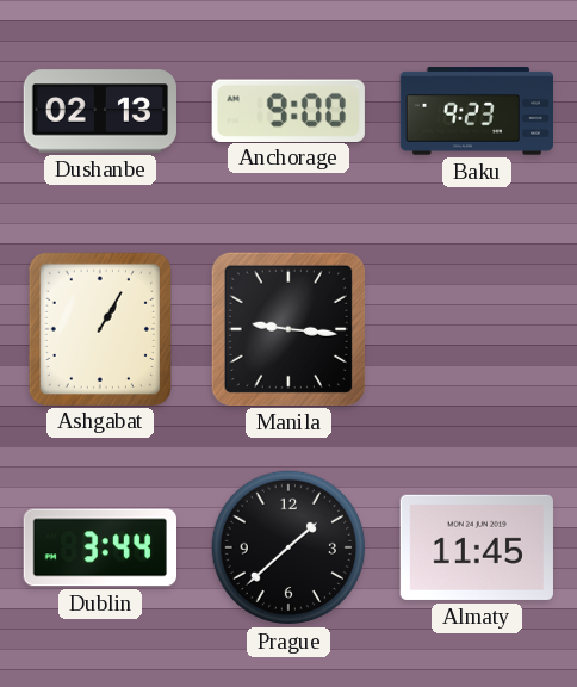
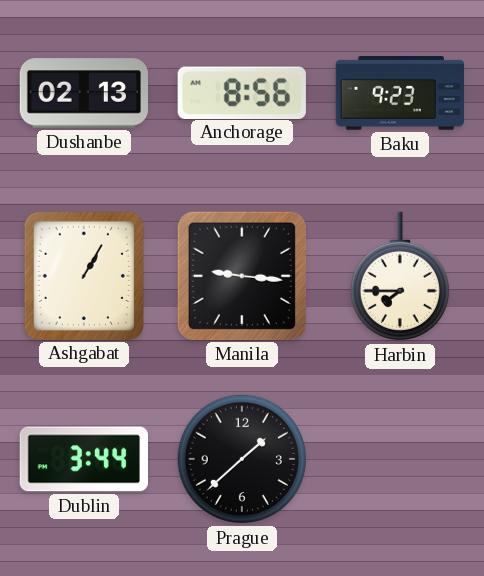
Anchorage: 9:00 -> 8:56
Harbin: none -> 7:45
Almaty: 11:45 -> none
